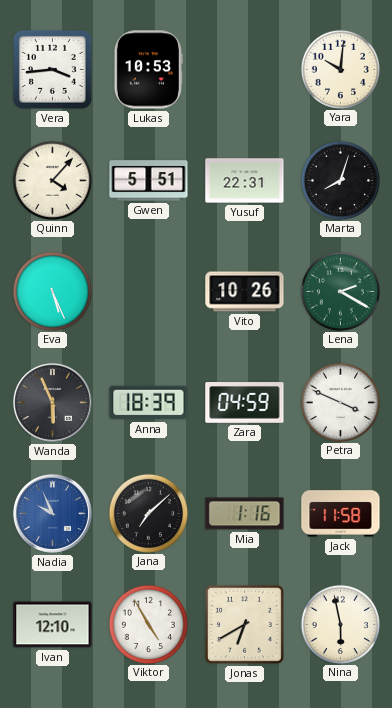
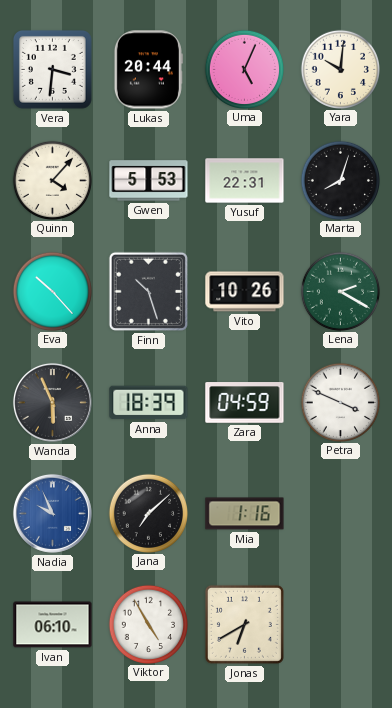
Vera: 3:44 -> 3:31
Lukas: 10:53 -> 20:44
Uma: none -> 5:04
Gwen: 5:51 -> 5:53
Eva: 5:26 -> 10:23
Finn: none -> 10:27
Jack: 11:58 -> none
Ivan: 12:10 -> 06:10
Nina: 5:58 -> none
